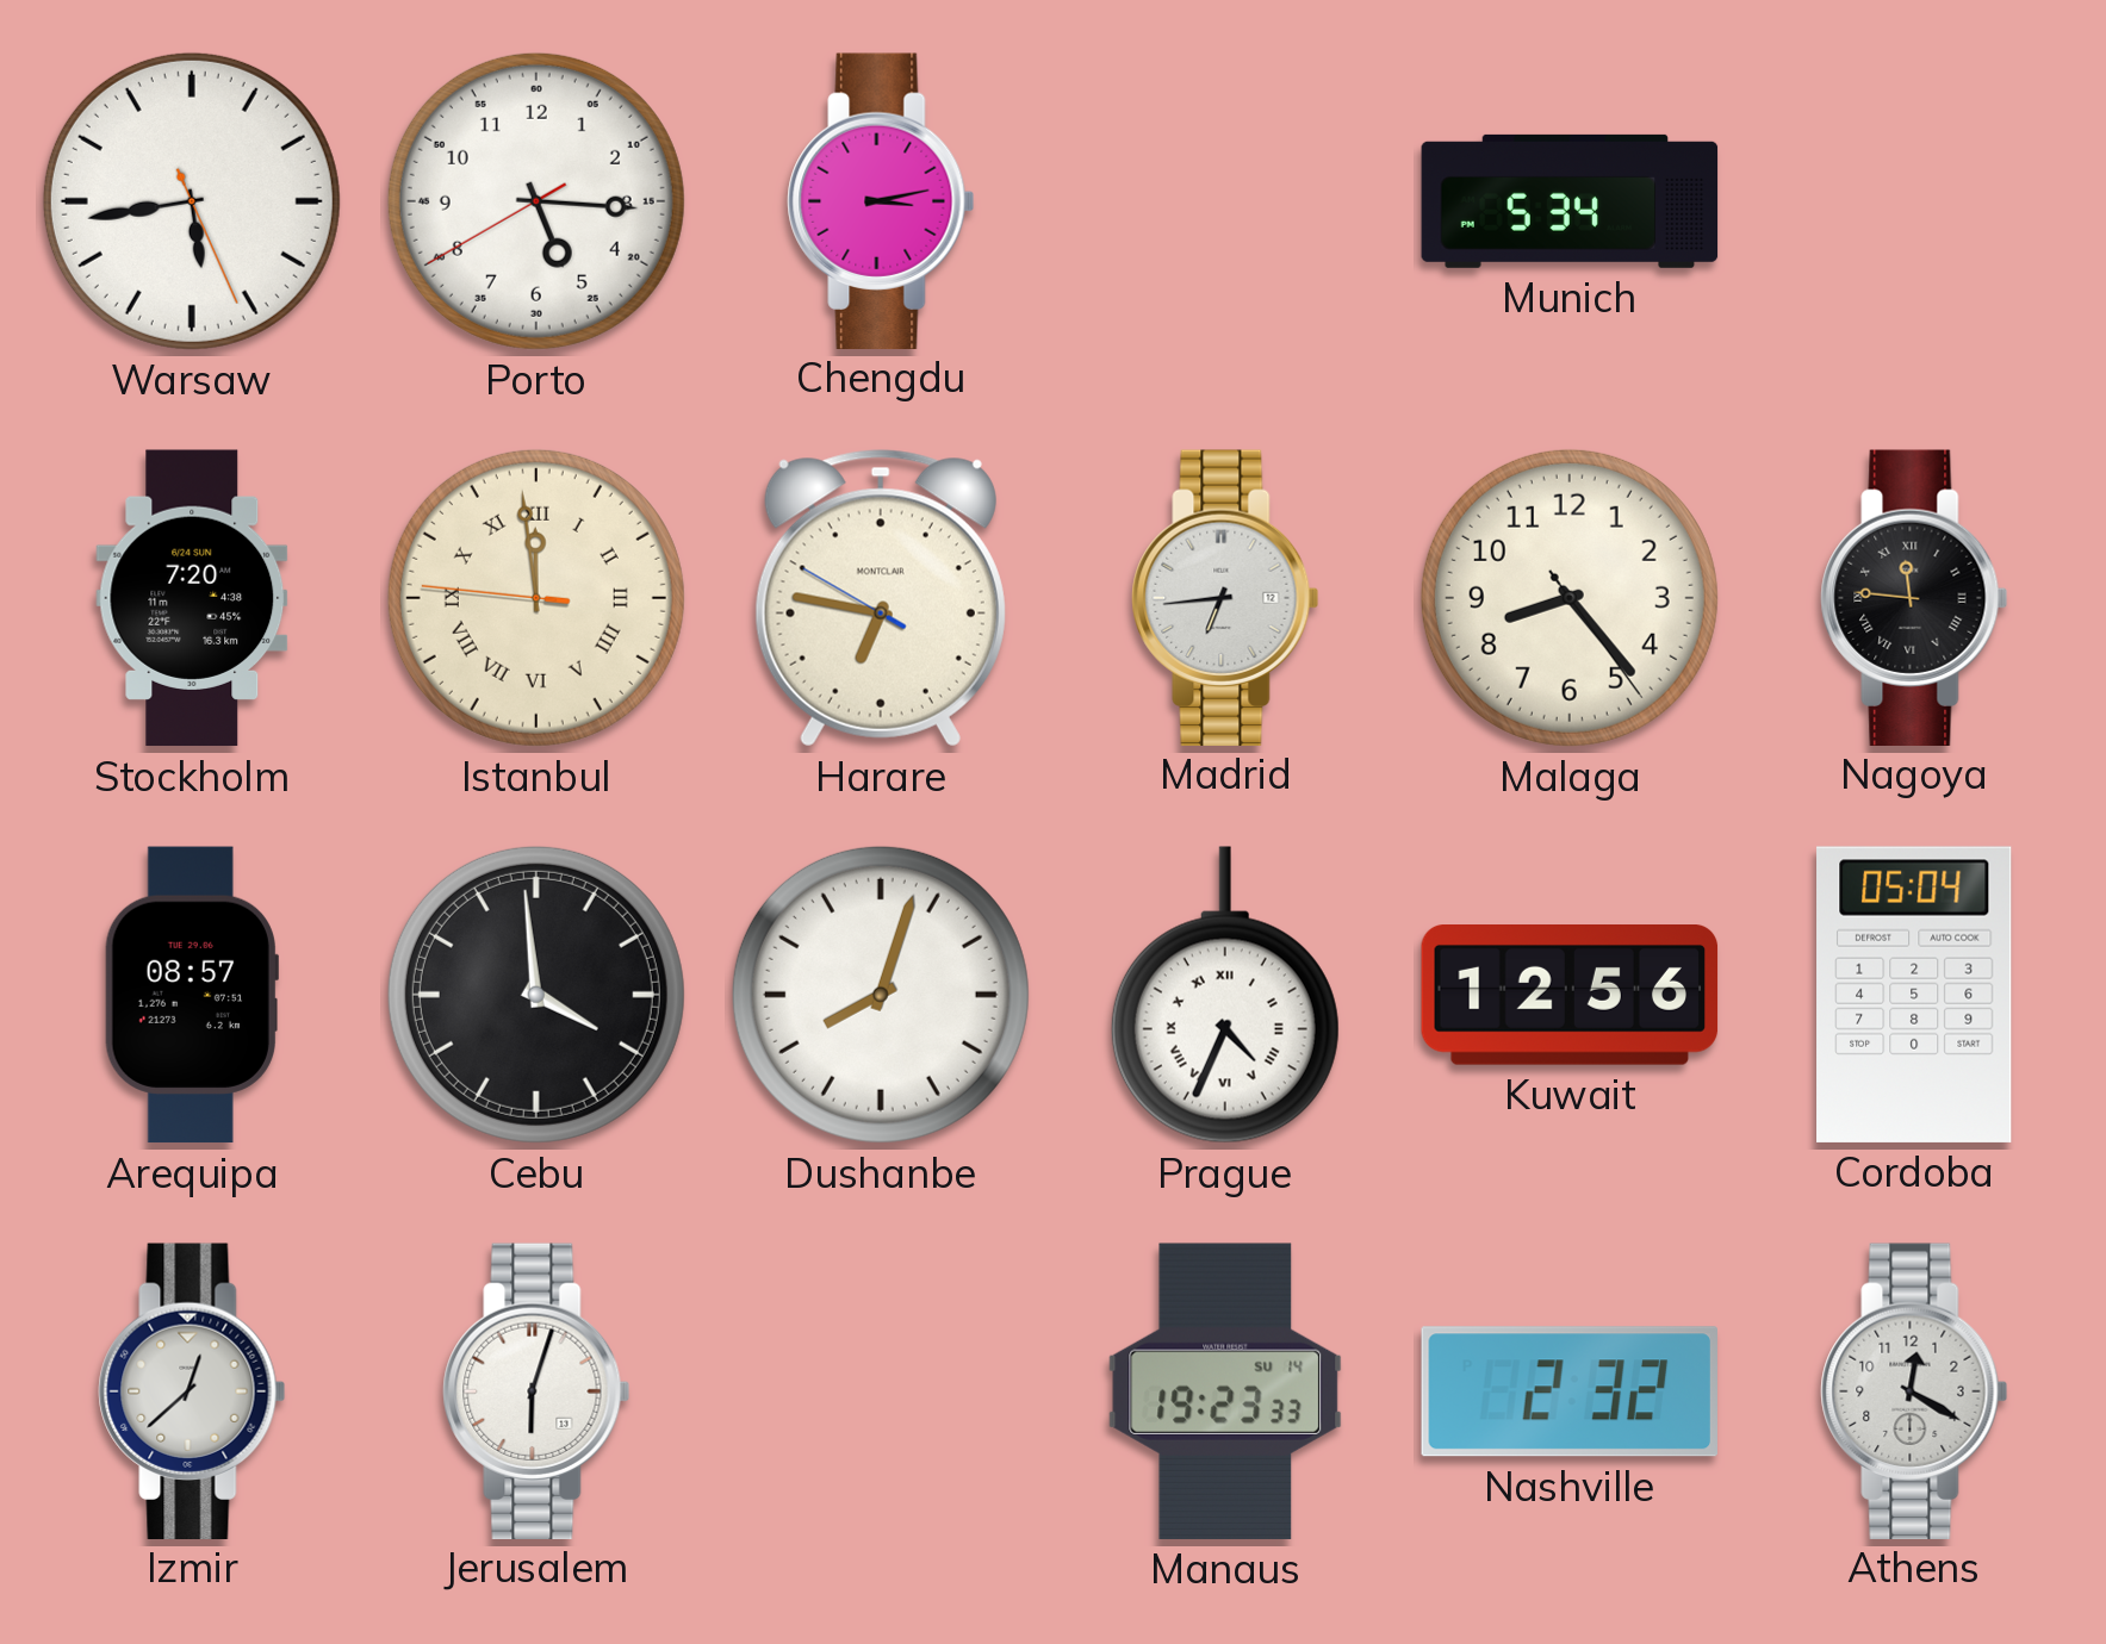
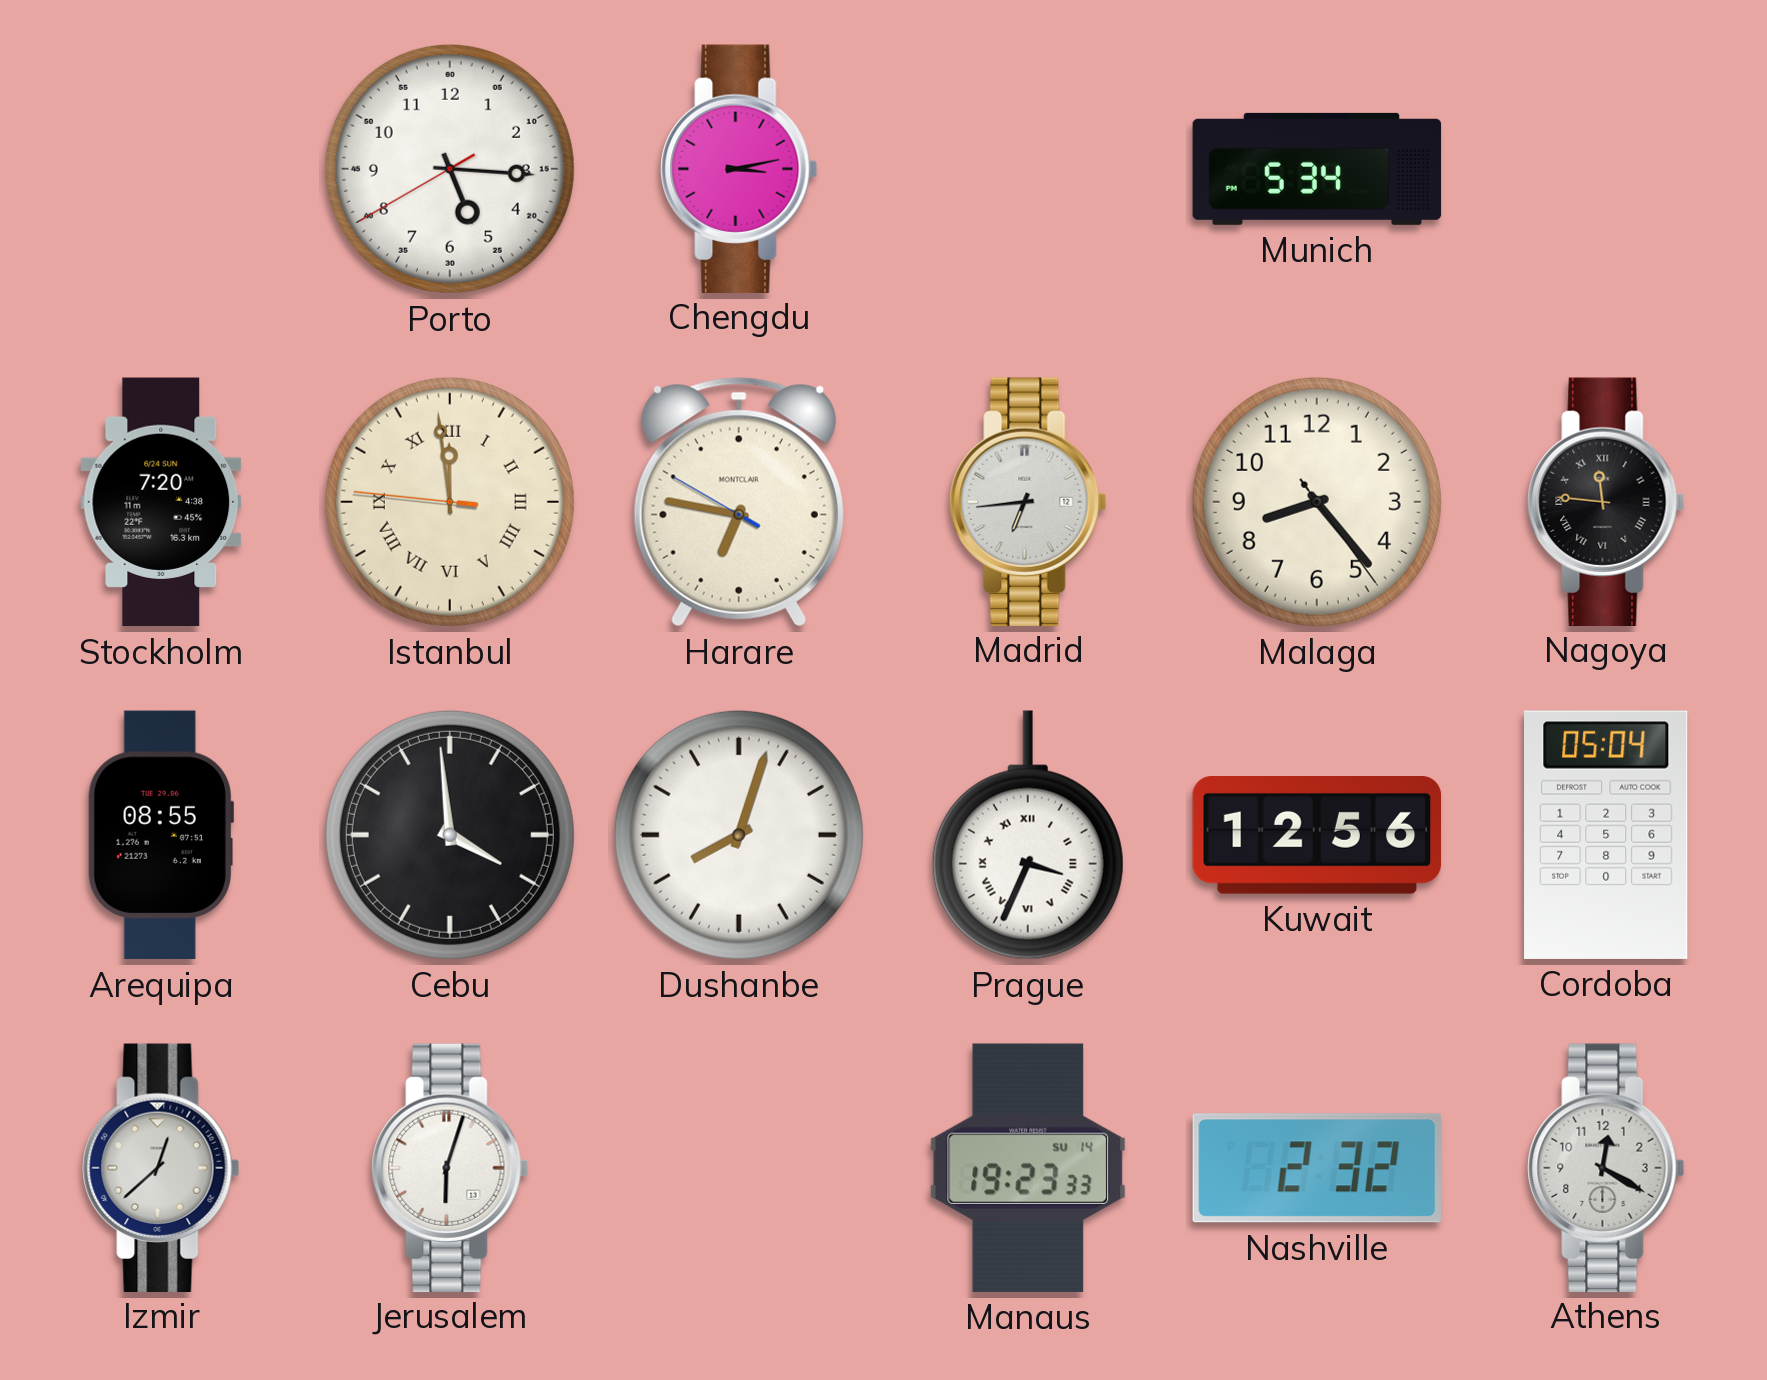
Warsaw: 5:43 -> none
Arequipa: 08:57 -> 08:55
Prague: 4:34 -> 3:34
